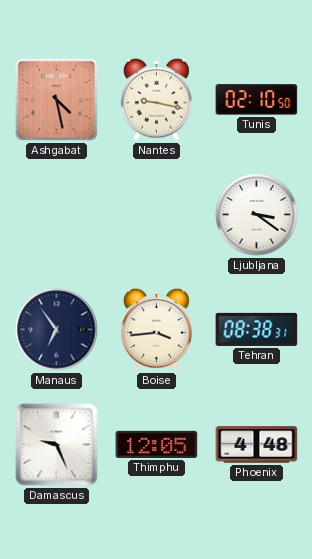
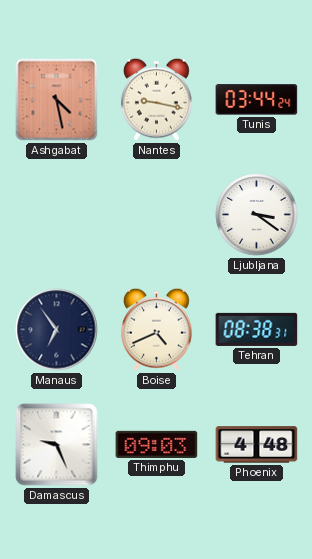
Tunis: 02:10 -> 03:44
Boise: 3:44 -> 4:41
Thimphu: 12:05 -> 09:03
